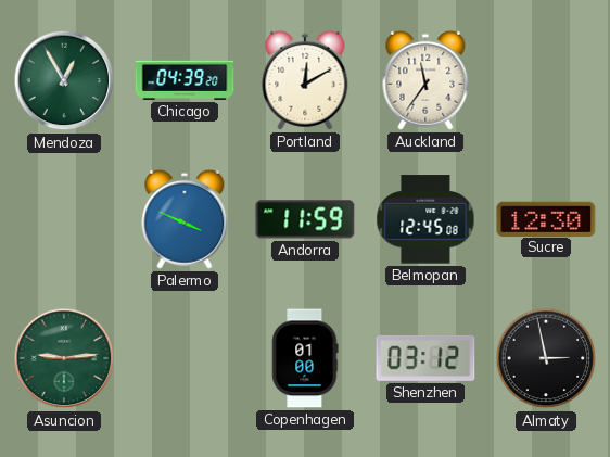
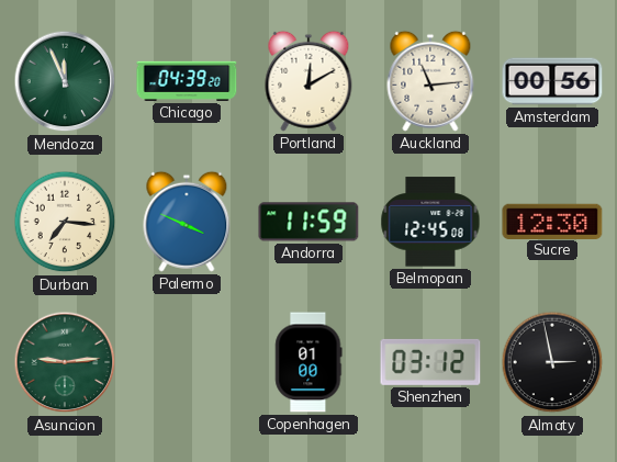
Mendoza: 12:55 -> 11:56
Auckland: 11:36 -> 11:14
Amsterdam: none -> 00:56
Durban: none -> 7:16
